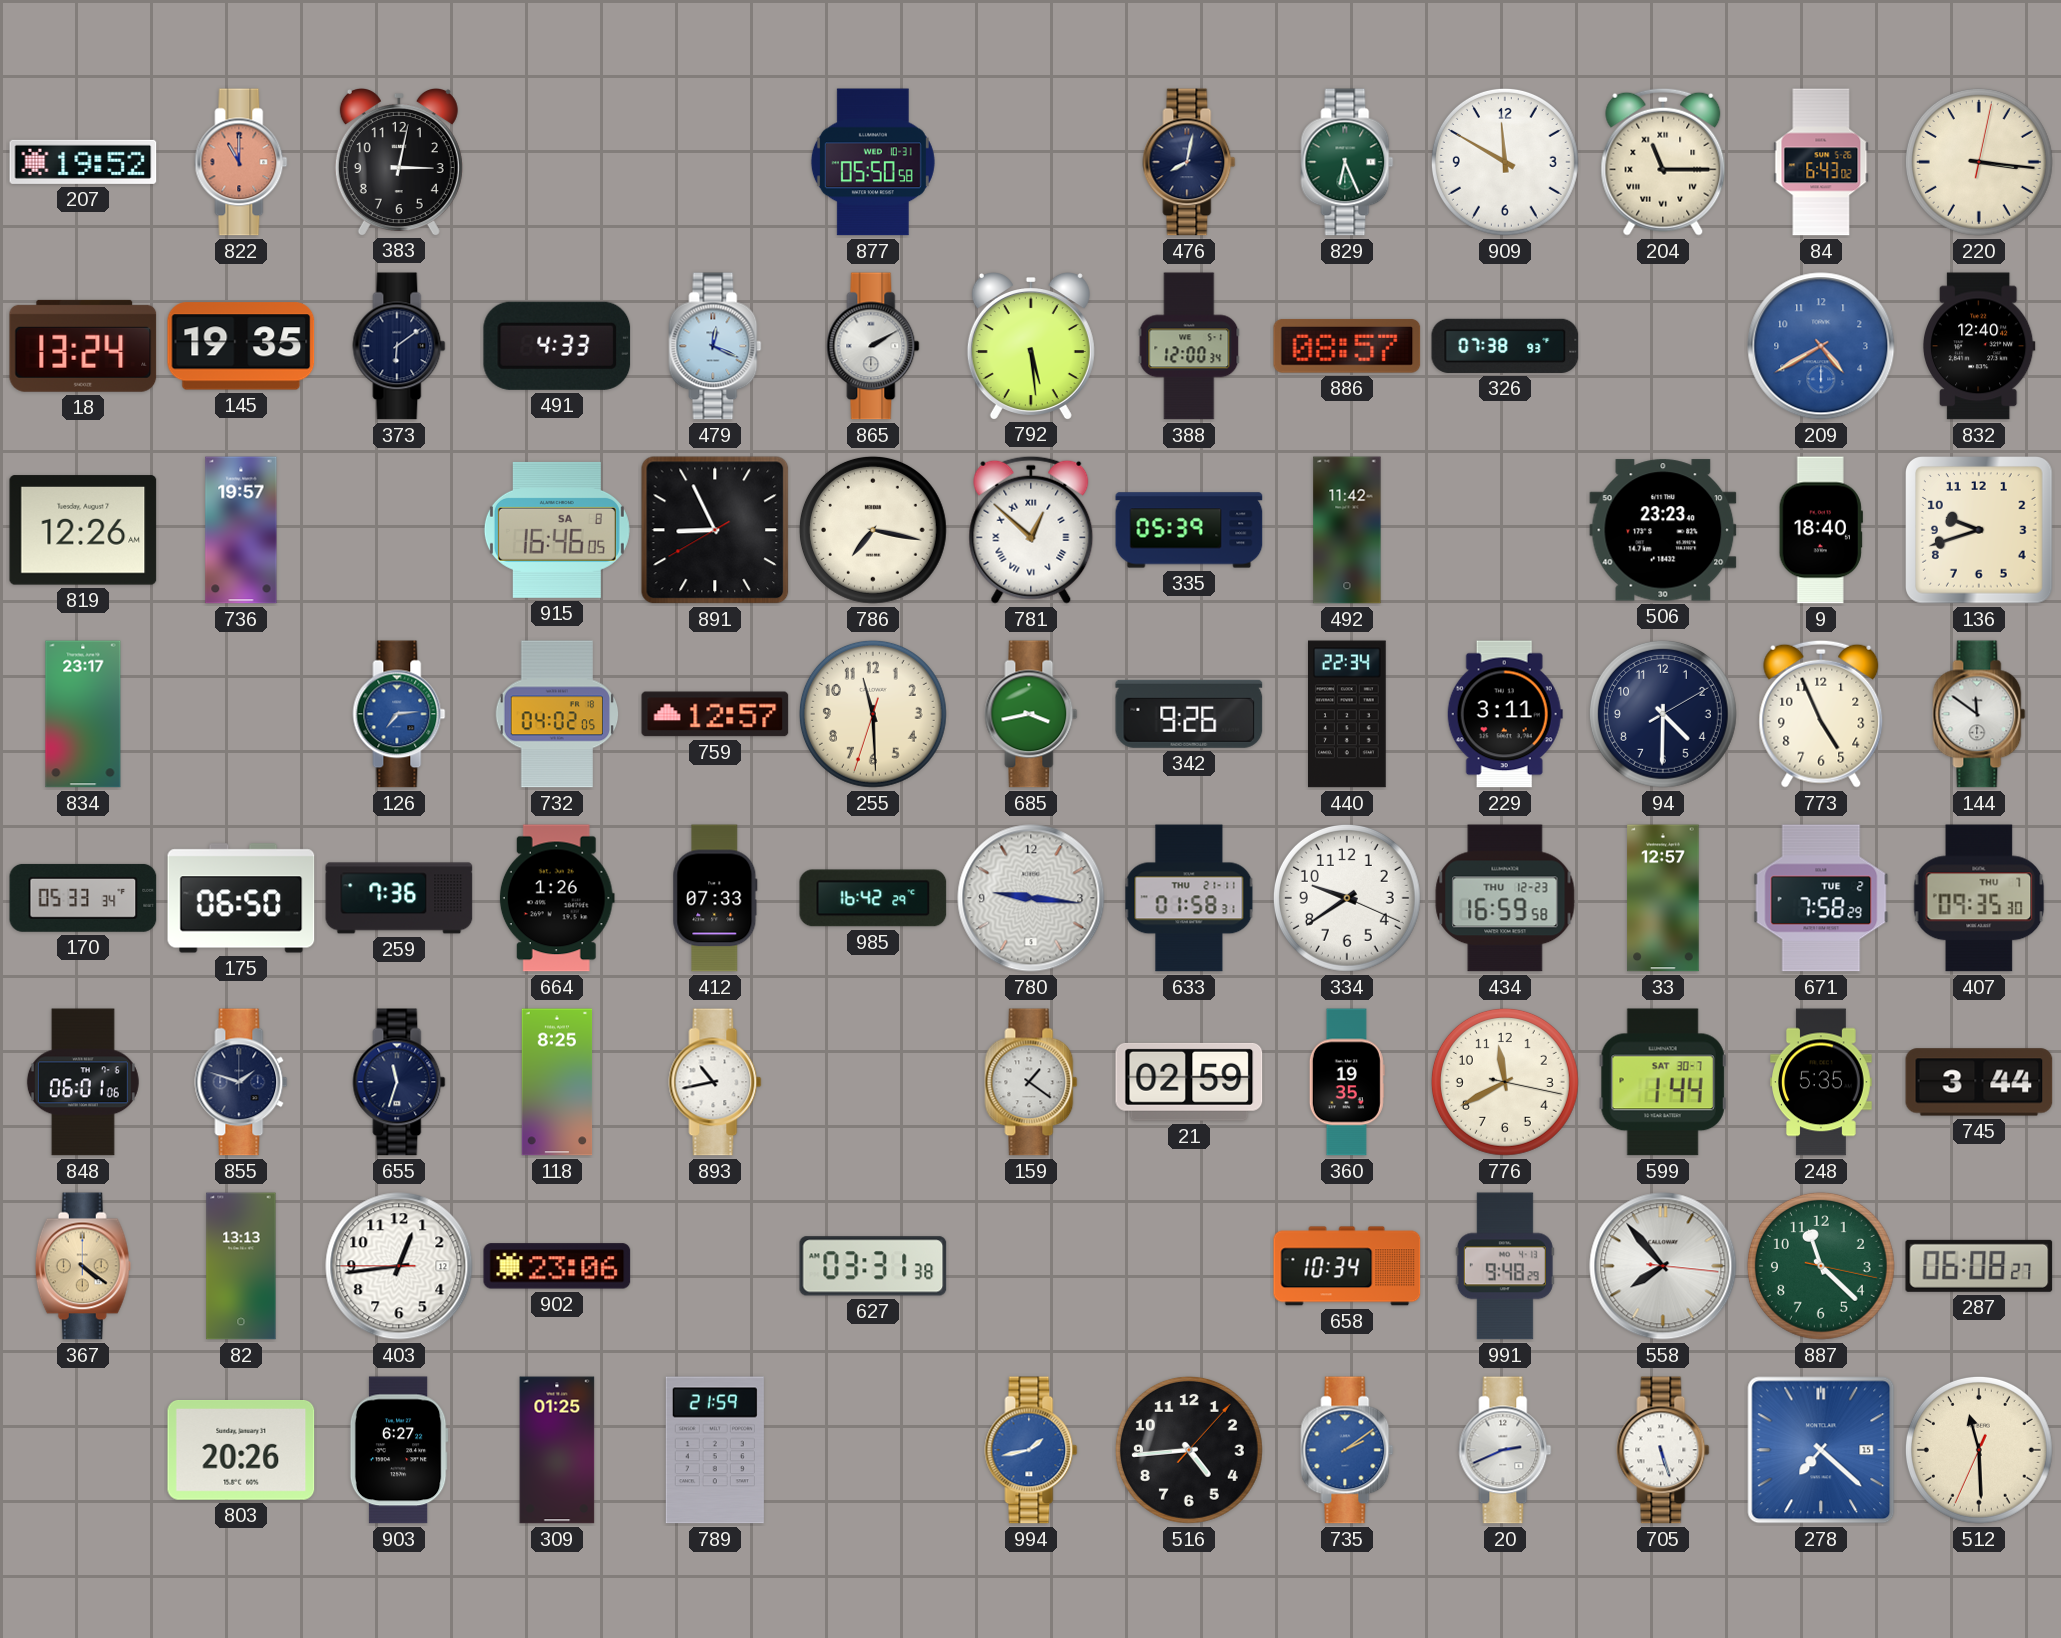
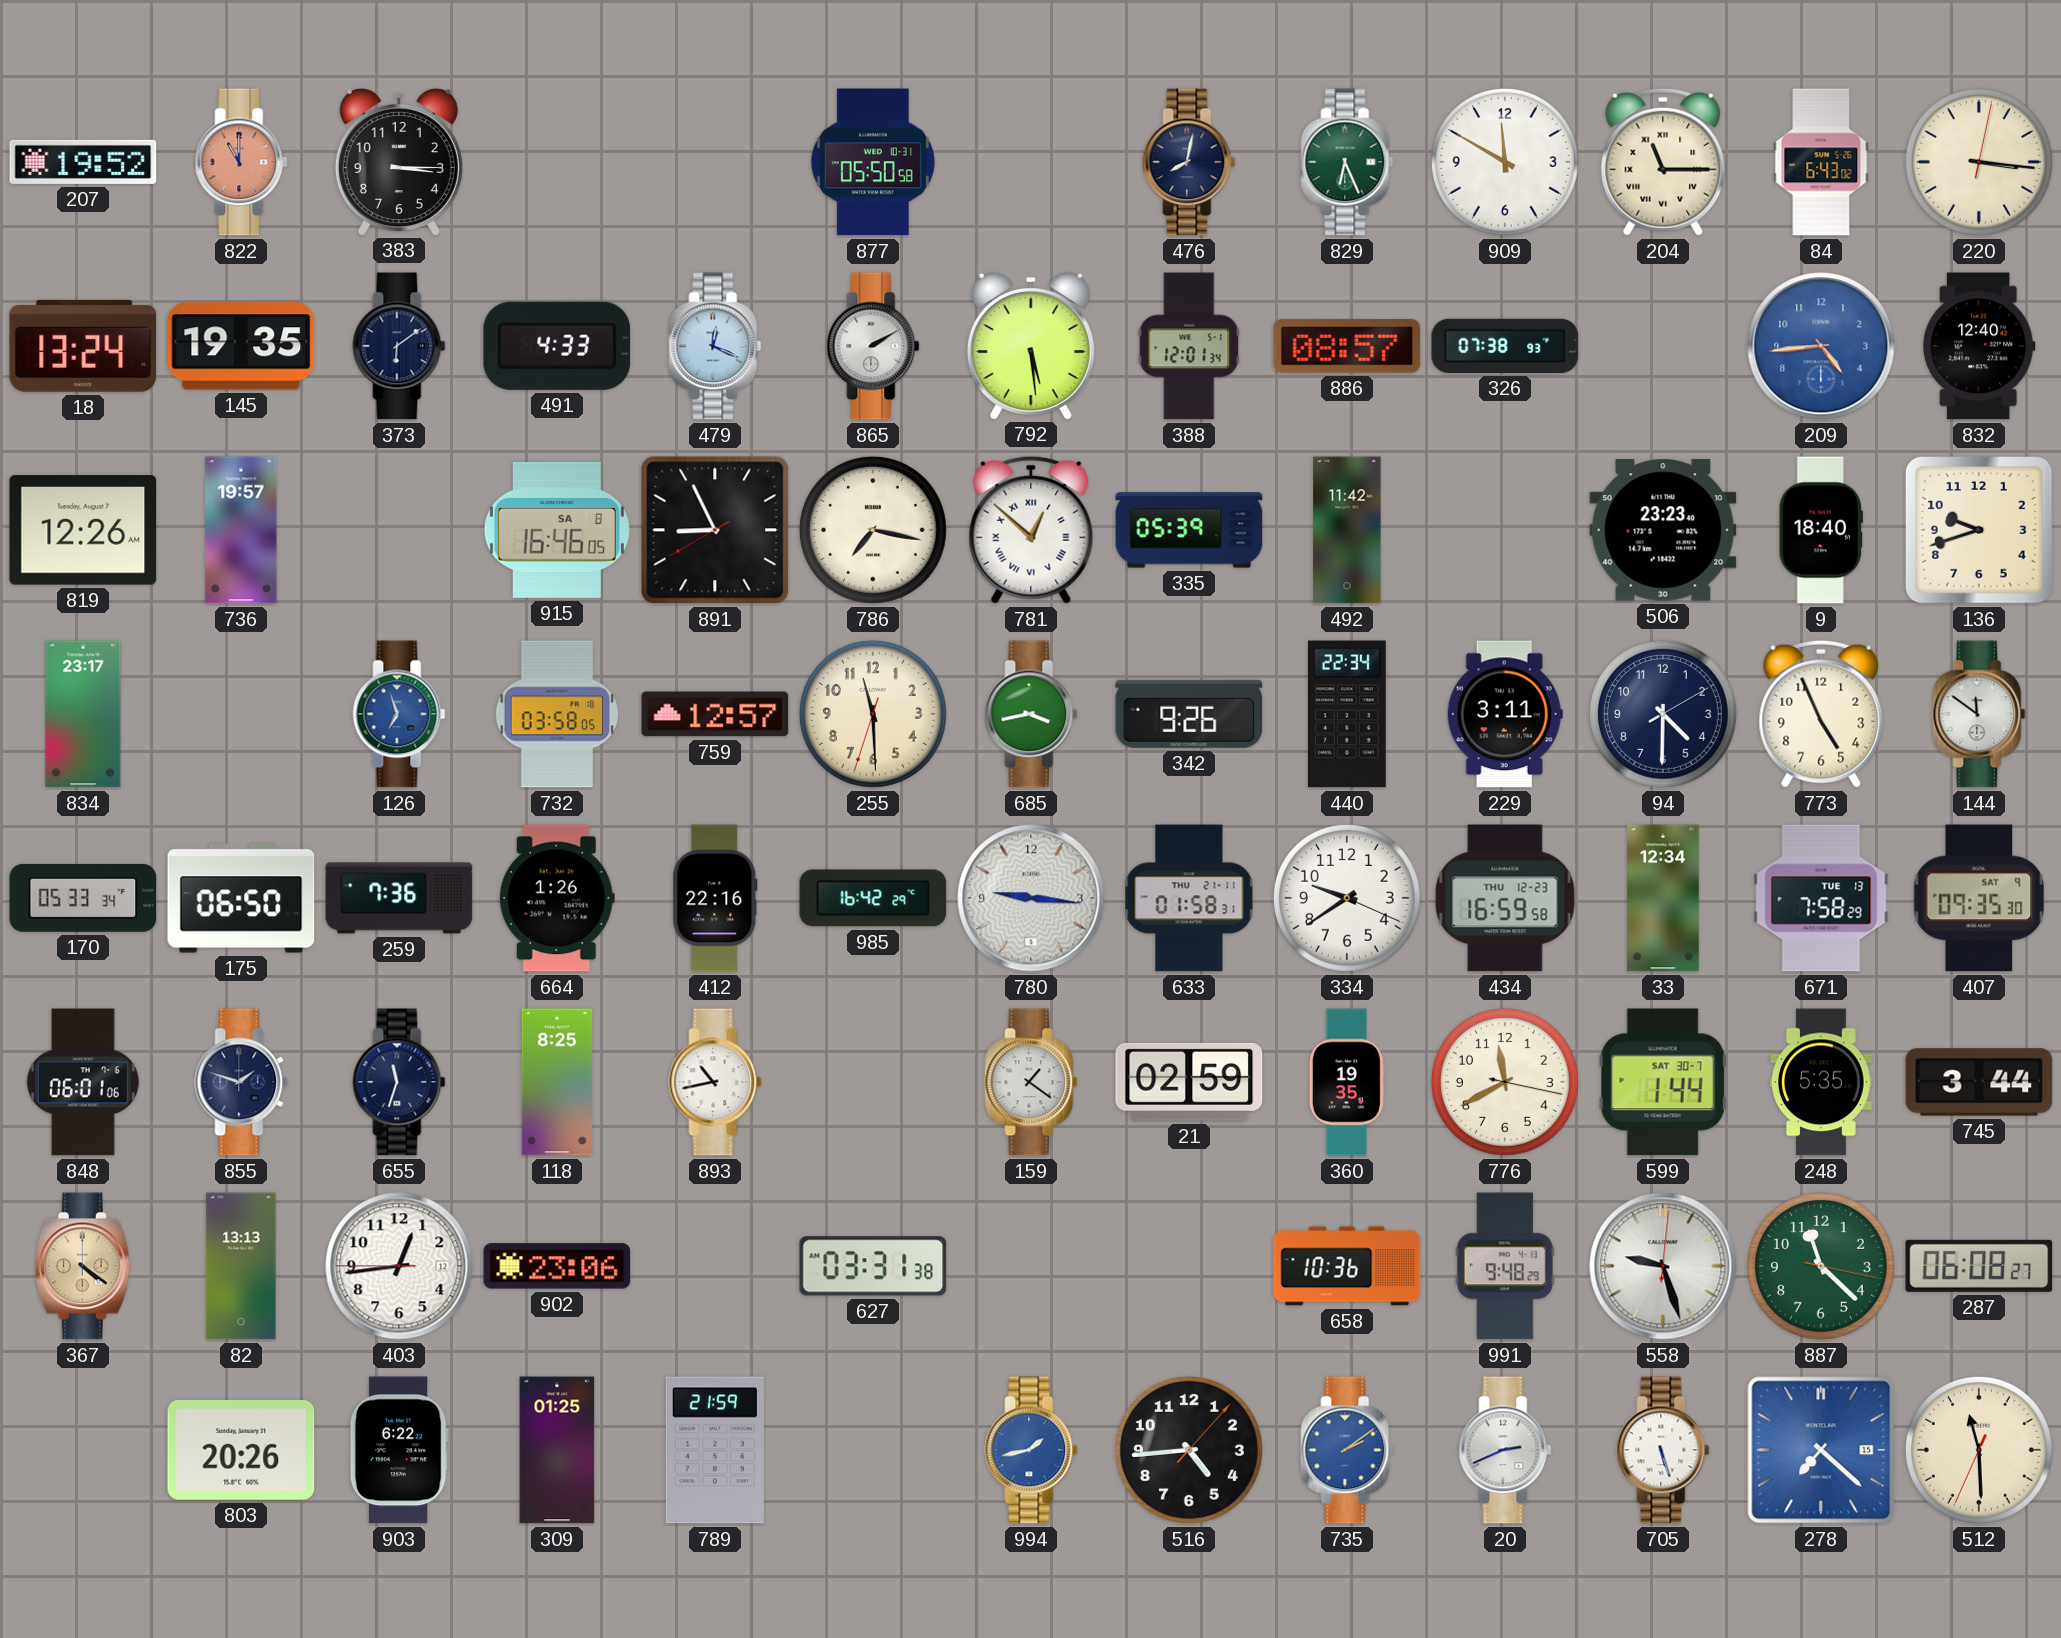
383: 3:02 -> 3:15
388: 12:00 -> 12:01
209: 4:40 -> 4:44
126: 7:14 -> 6:57
732: 04:02 -> 03:58
412: 07:33 -> 22:16
33: 12:57 -> 12:34
671 date: TUE 2 -> TUE 13
407 date: THU 7 -> SAT 9
658: 10:34 -> 10:36
558: 7:53 -> 9:27
903: 6:27 -> 6:22
